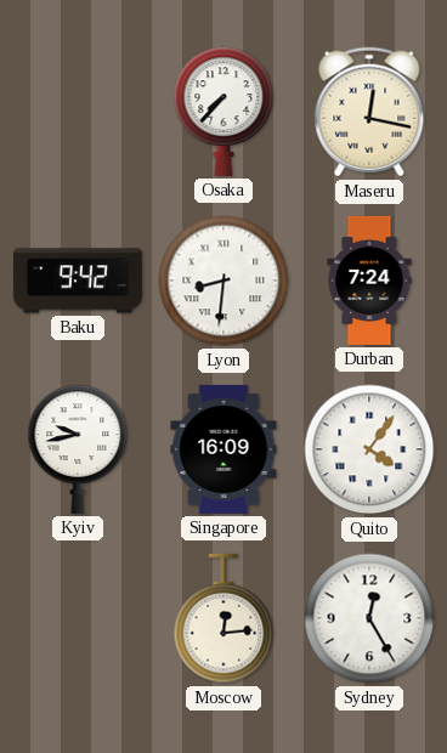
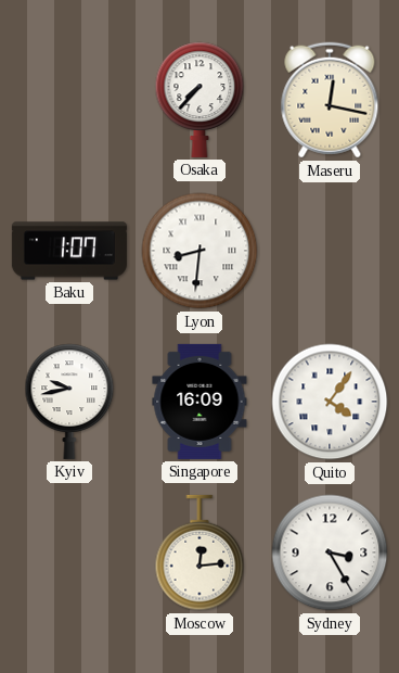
Baku: 9:42 -> 1:07
Durban: 7:24 -> none
Sydney: 12:25 -> 3:25
